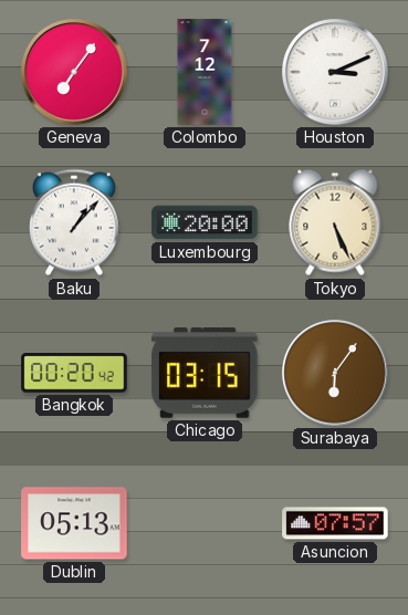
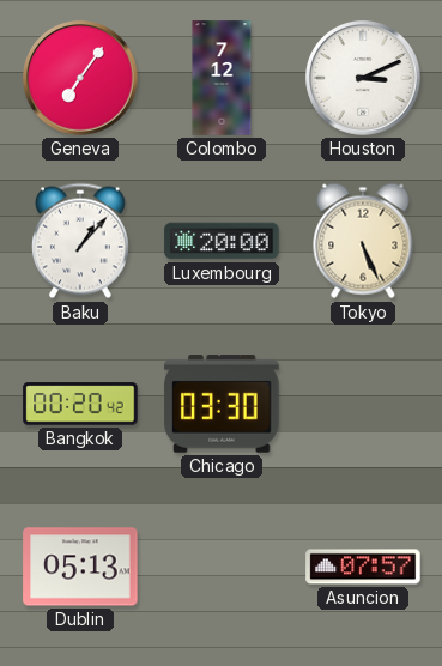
Chicago: 03:15 -> 03:30
Surabaya: 6:06 -> none
